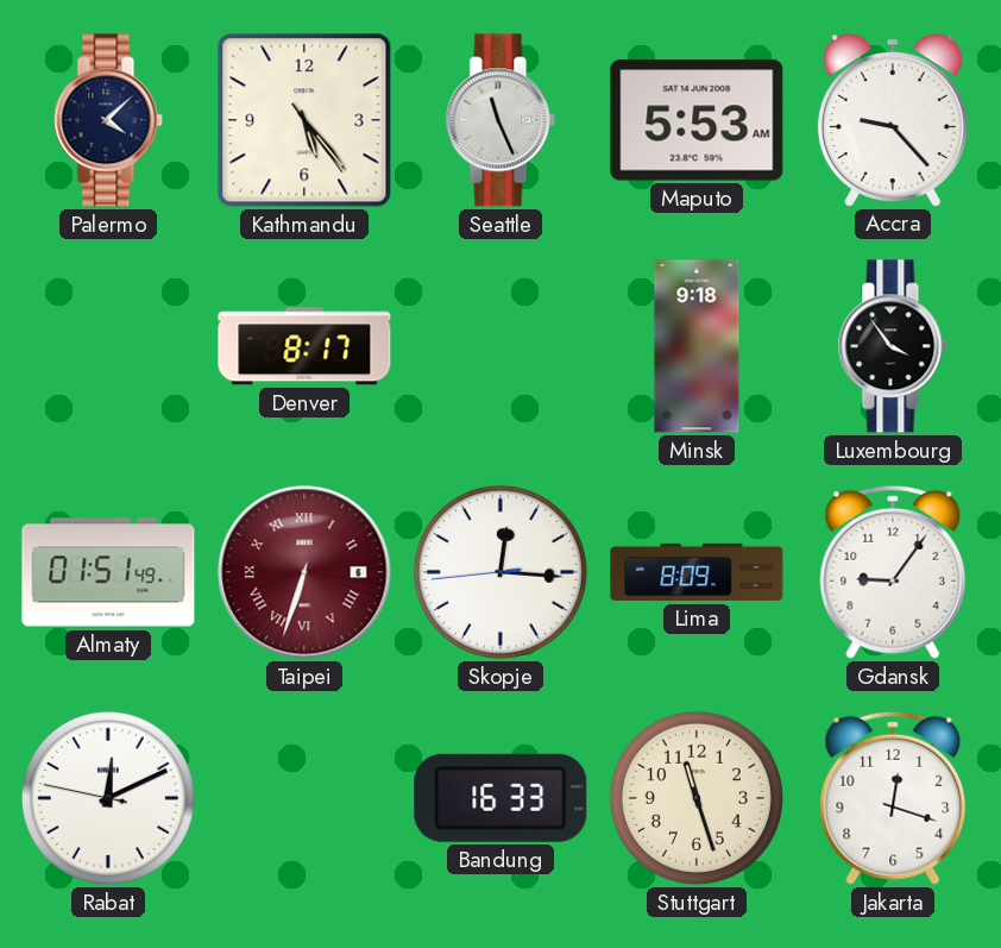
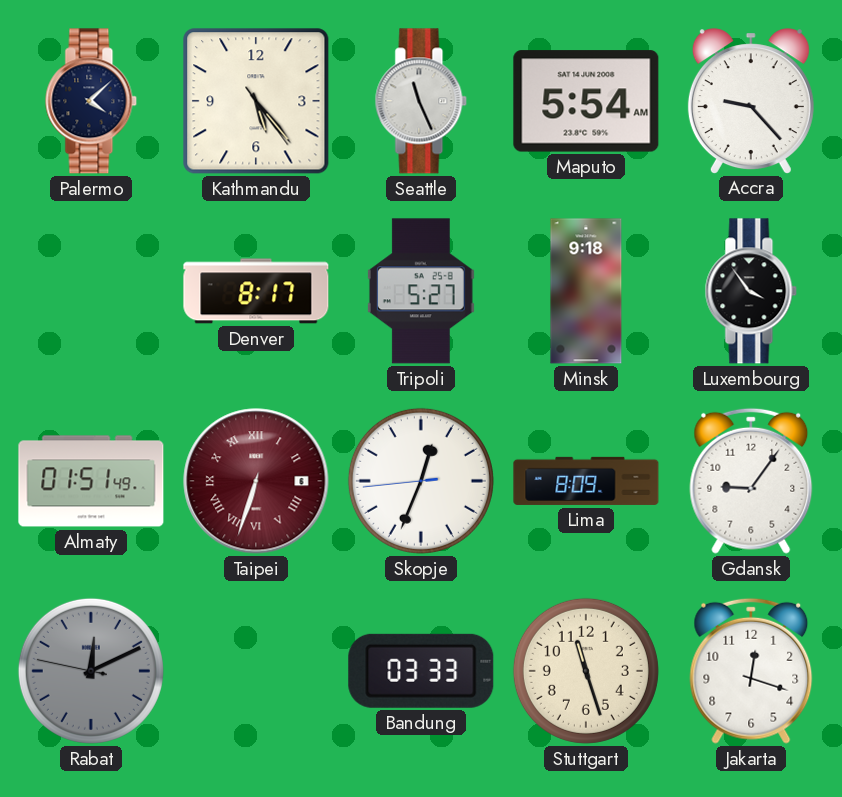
Maputo: 5:53 -> 5:54
Tripoli: none -> 5:27
Skopje: 12:15 -> 12:33
Rabat dial: white -> grey
Bandung: 16:33 -> 03:33
